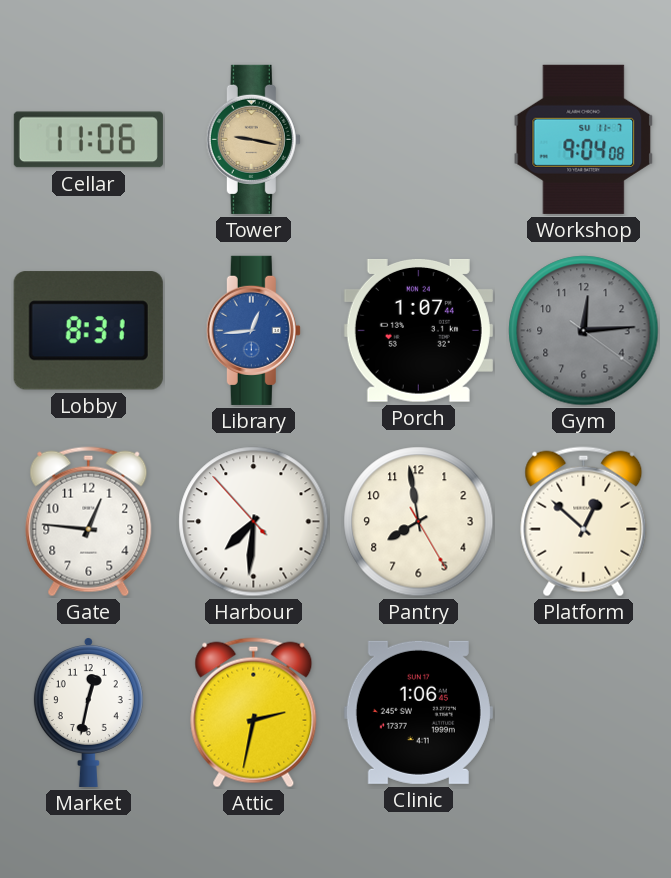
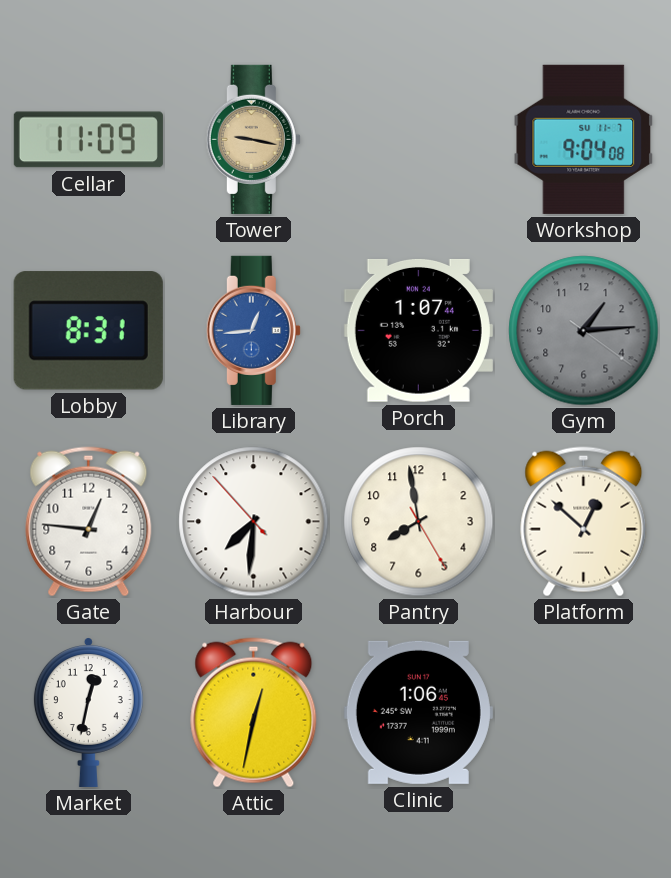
Cellar: 11:06 -> 11:09
Gym: 12:14 -> 1:14
Attic: 2:32 -> 12:32
